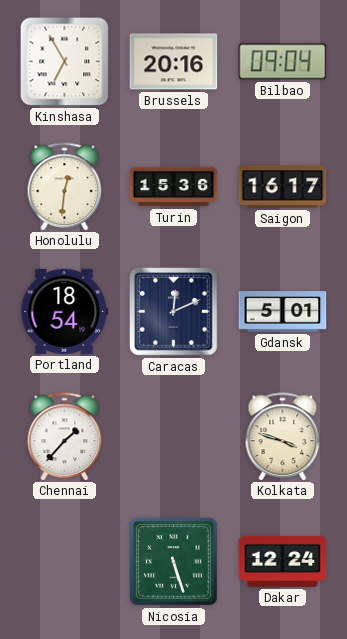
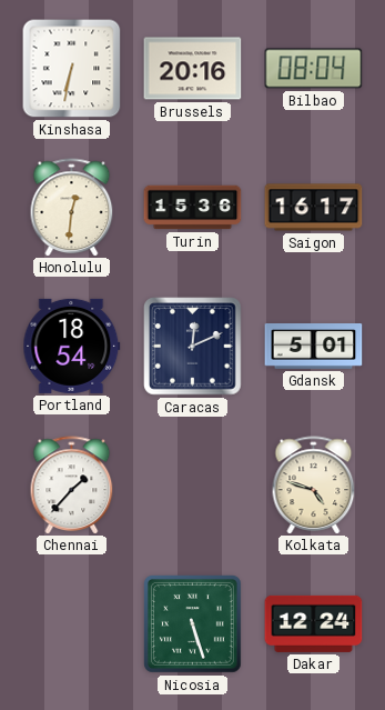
Kinshasa: 6:55 -> 6:32
Bilbao: 09:04 -> 08:04
Kolkata: 3:48 -> 4:48
